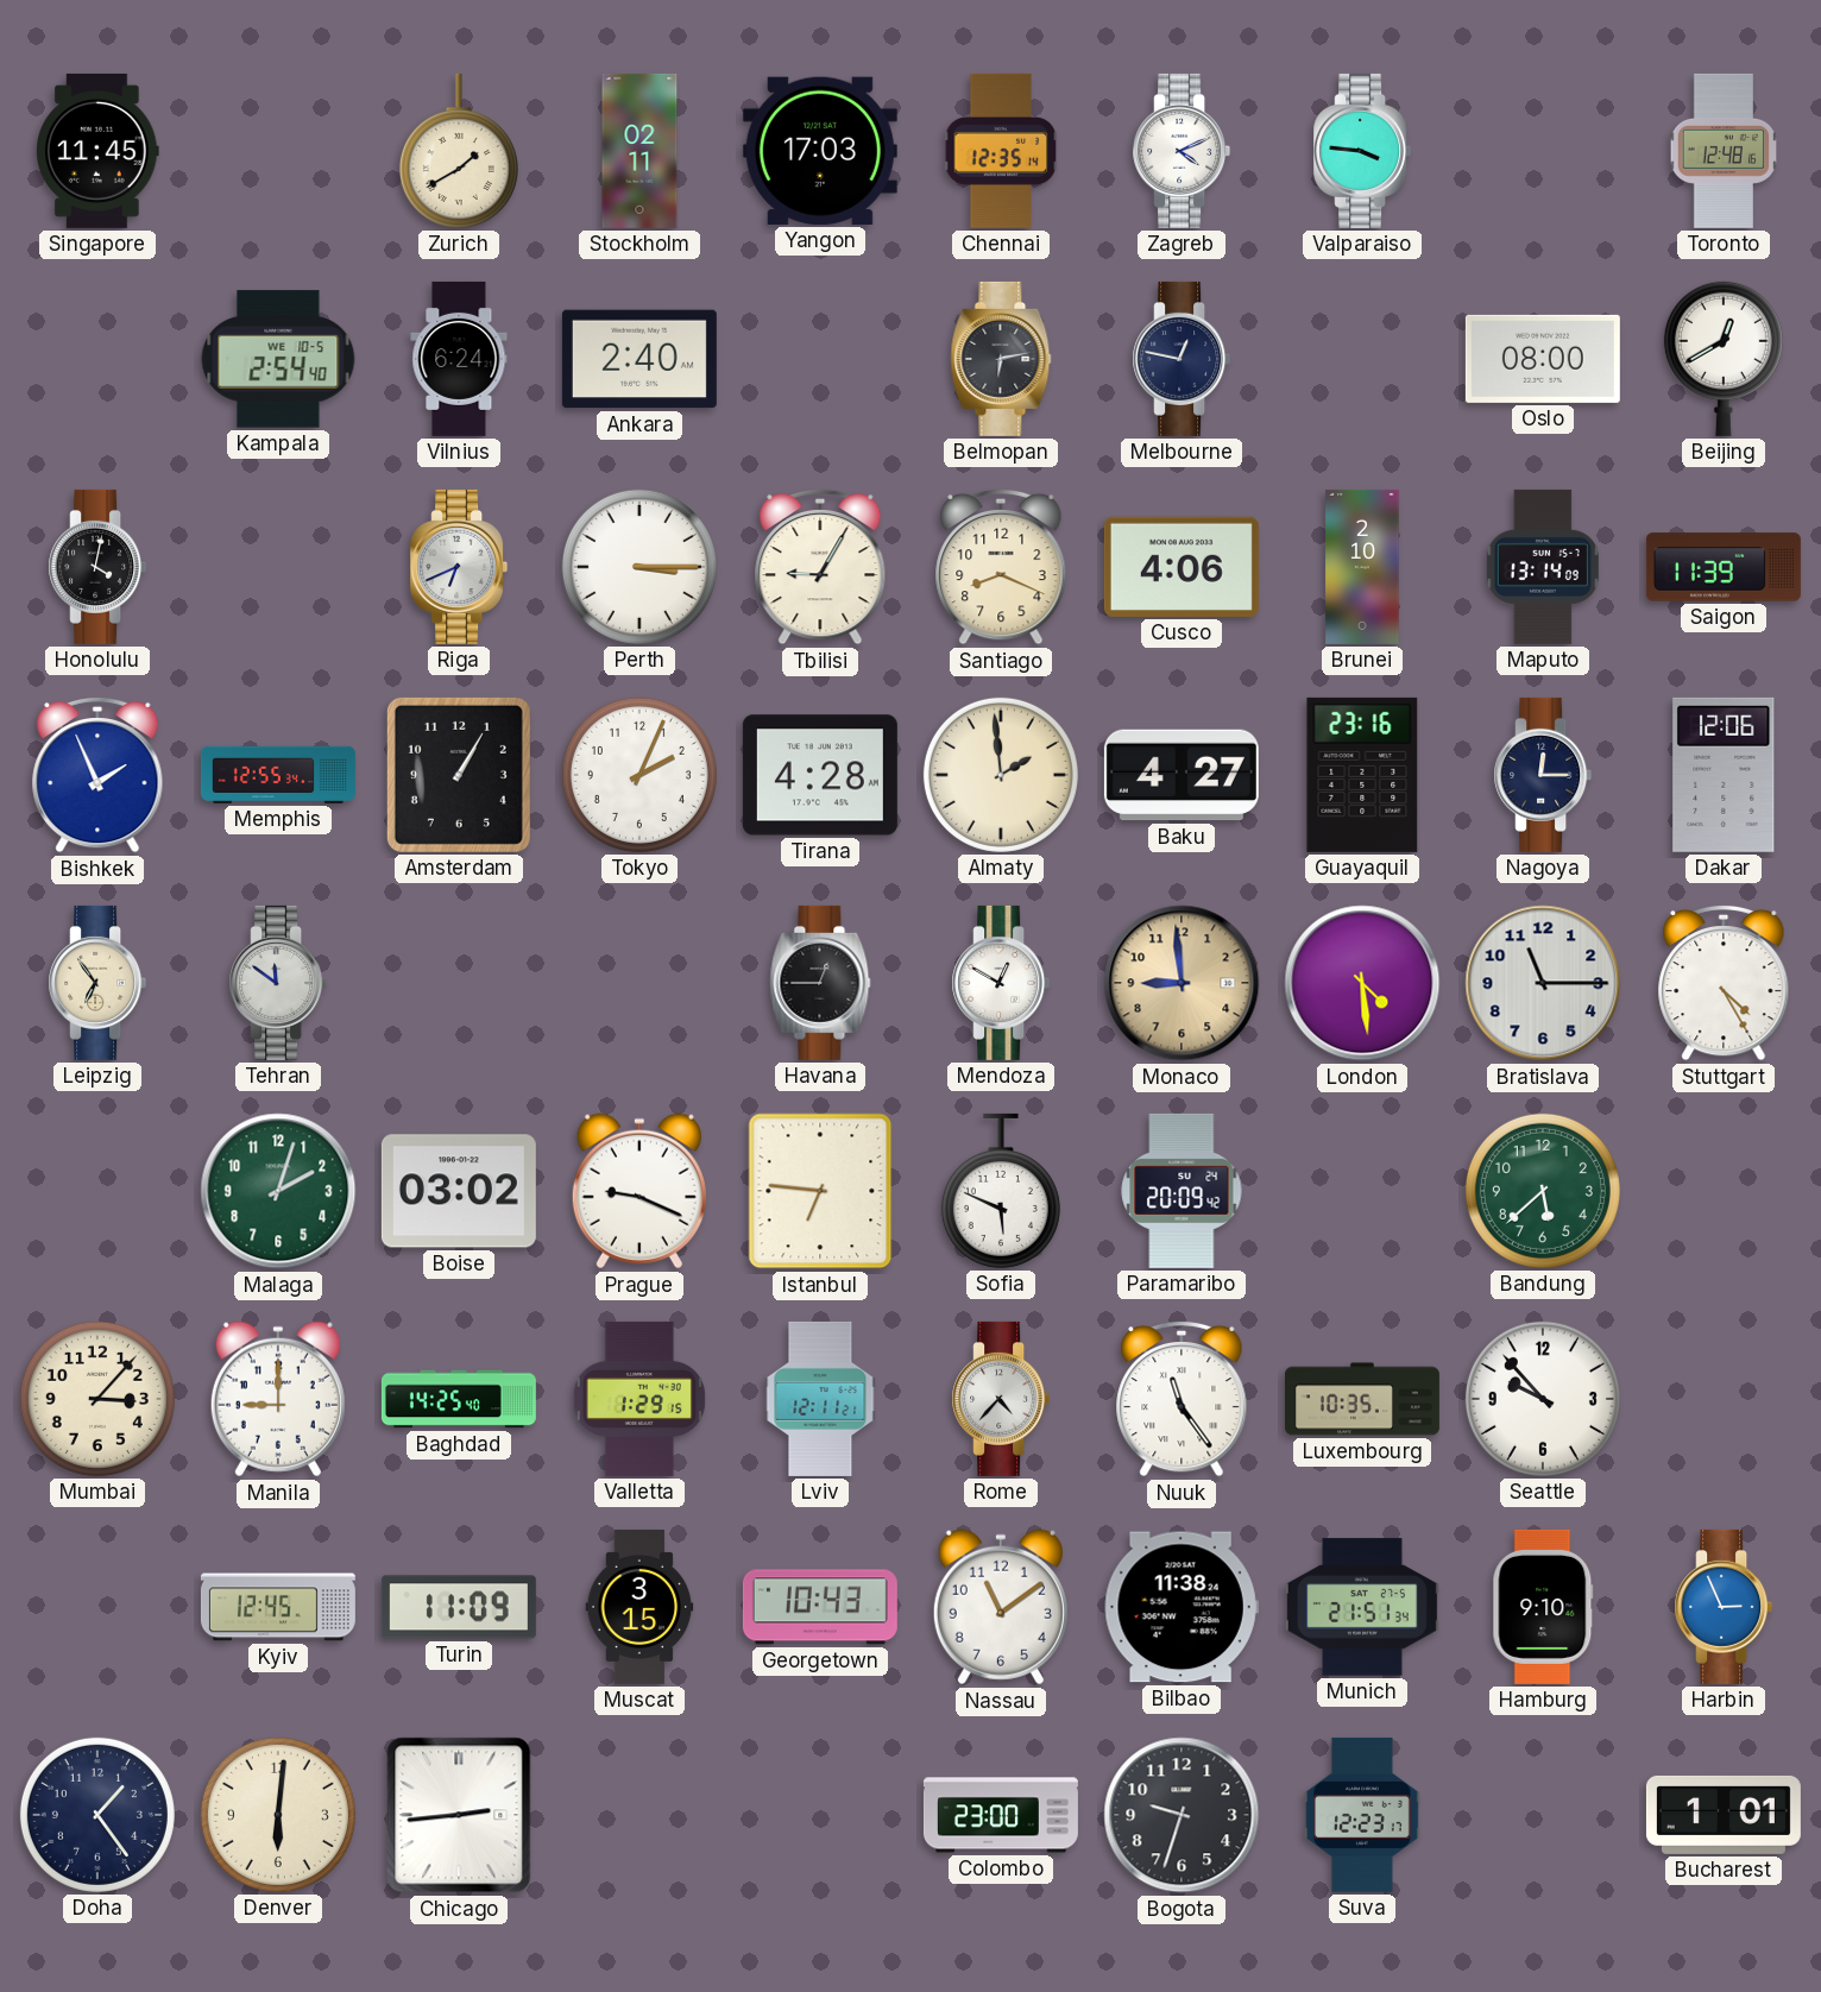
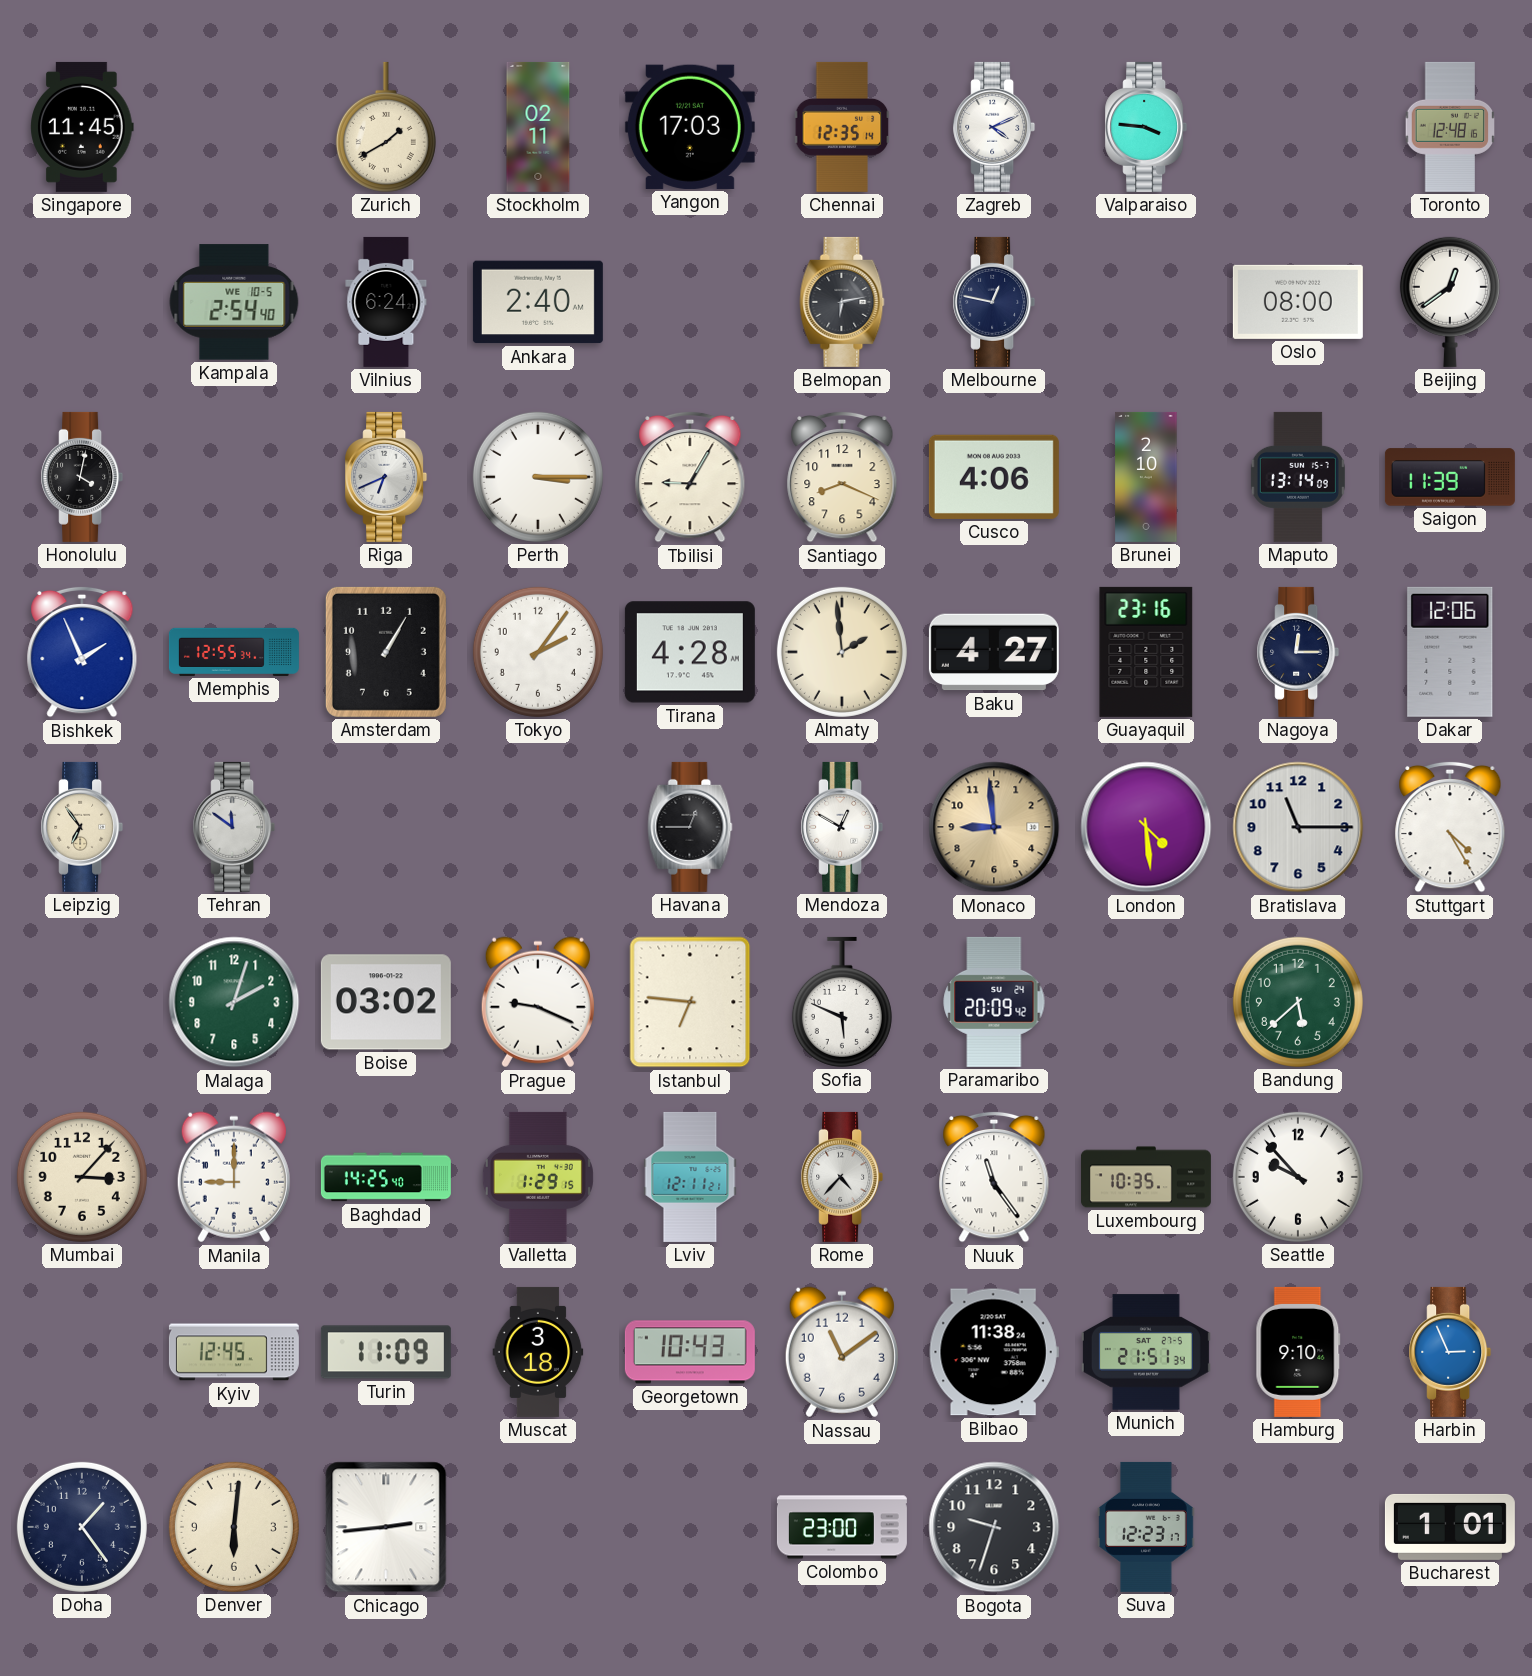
Beijing: 12:40 -> 12:39
Tokyo: 2:04 -> 2:06
Muscat: 3:15 -> 3:18
